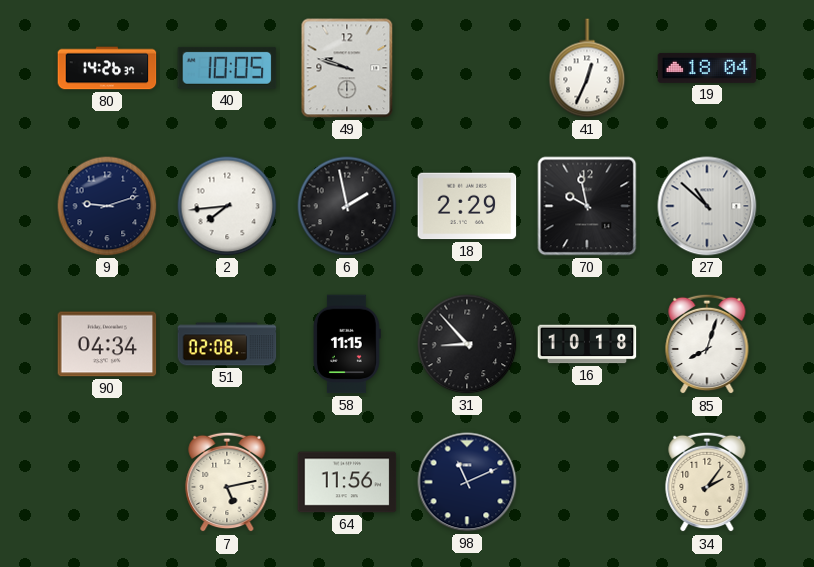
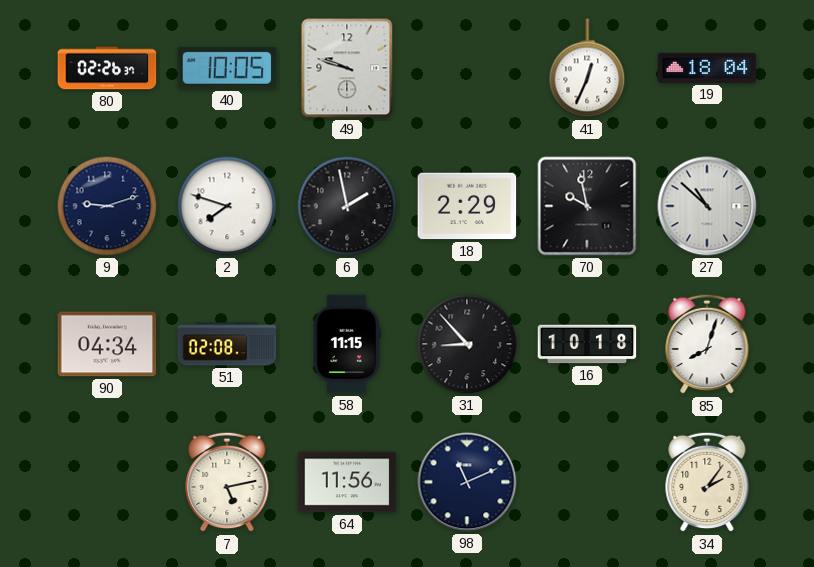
80: 14:26 -> 02:26
2: 7:44 -> 7:48
